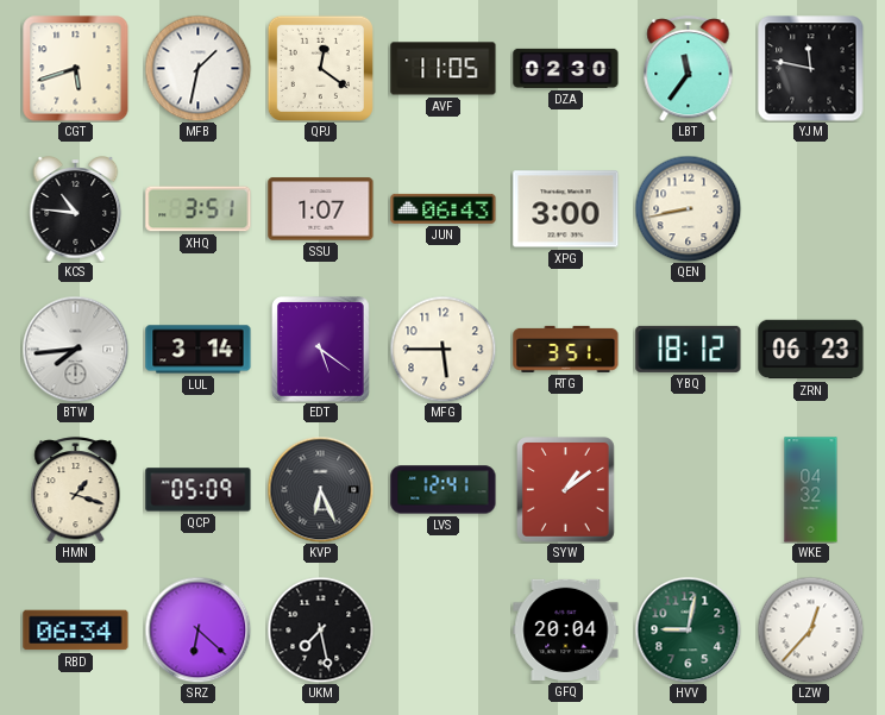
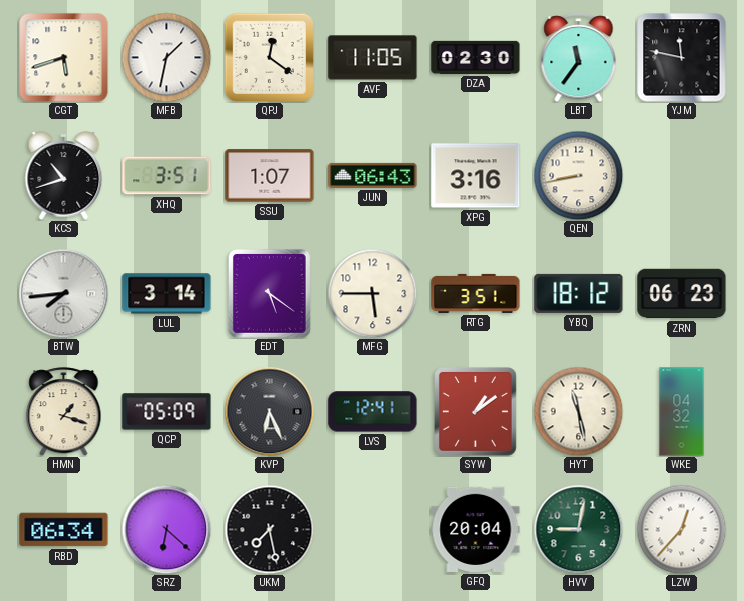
KCS: 10:46 -> 10:42
XPG: 3:00 -> 3:16
HYT: none -> 11:28
